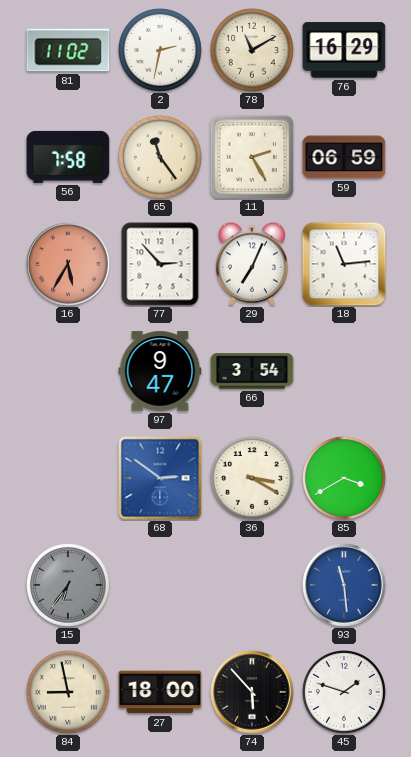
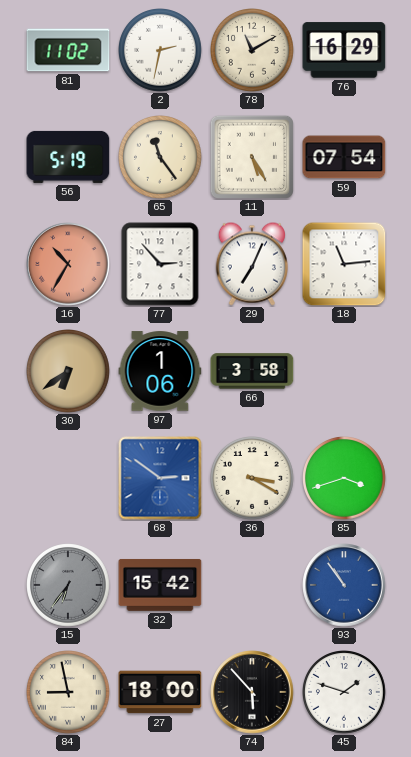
56: 7:58 -> 5:19
11: 2:25 -> 5:25
59: 06:59 -> 07:54
16: 5:35 -> 10:35
30: none -> 6:39
97: 9:47 -> 1:06
66: 3:54 -> 3:58
85: 3:40 -> 3:42
32: none -> 15:42
93: 11:29 -> 10:54
